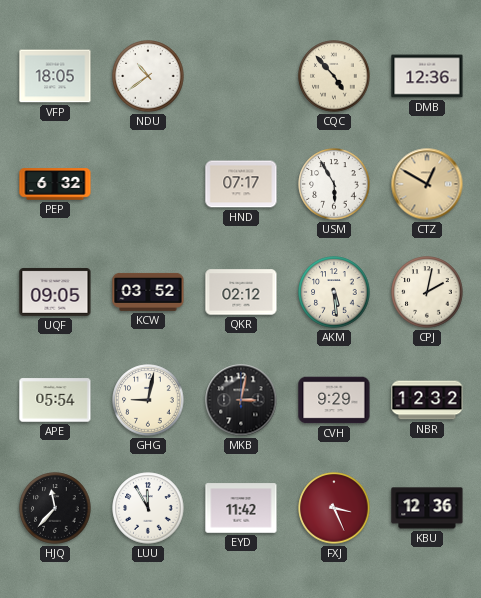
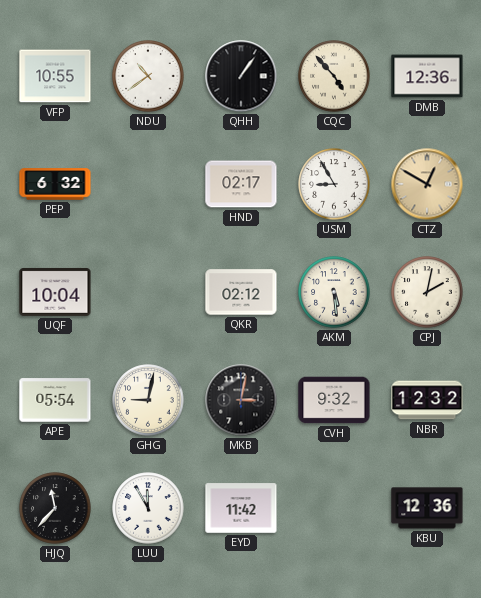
VFP: 18:05 -> 10:55
QHH: none -> 1:06
HND: 07:17 -> 02:17
USM: 5:55 -> 8:55
UQF: 09:05 -> 10:04
KCW: 03:52 -> none
CVH: 9:29 -> 9:32
FXJ: 3:26 -> none
